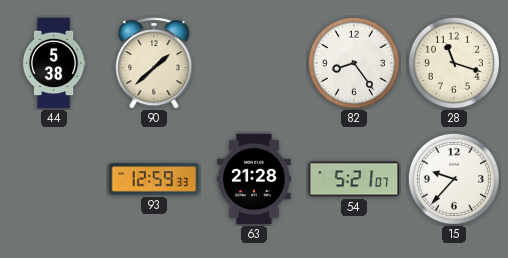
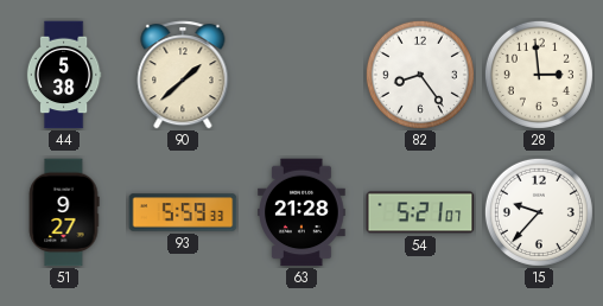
28: 11:18 -> 2:59
51: none -> 9:27
93: 12:59 -> 5:59
